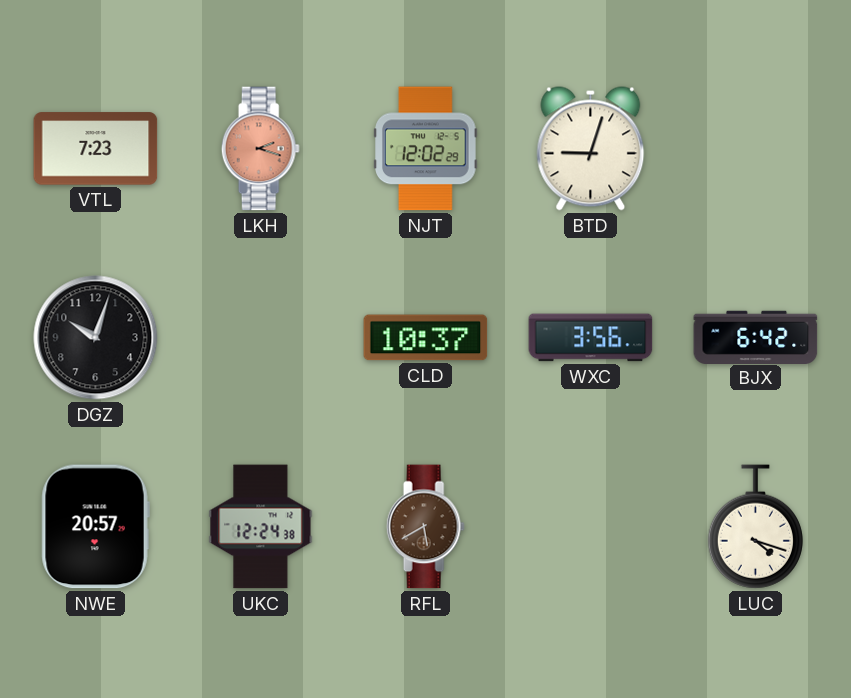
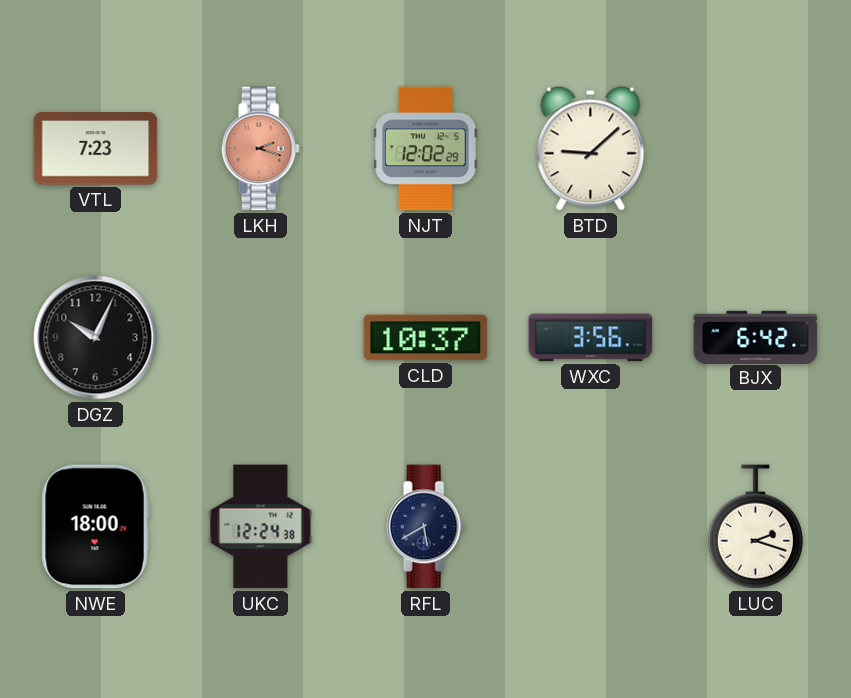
BTD: 9:03 -> 9:08
DGZ: 10:03 -> 10:04
NWE: 20:57 -> 18:00
RFL dial: brown -> navy
LUC: 4:18 -> 2:18
